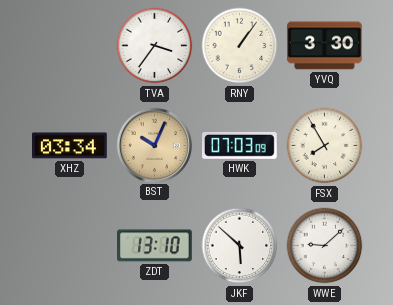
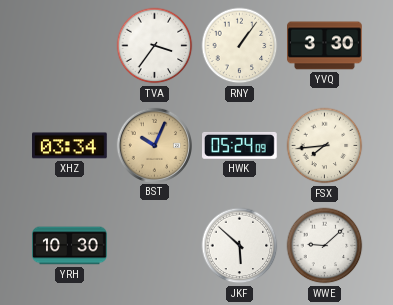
HWK: 07:03 -> 05:24
FSX: 7:55 -> 7:44
YRH: none -> 10:30
ZDT: 13:10 -> none
